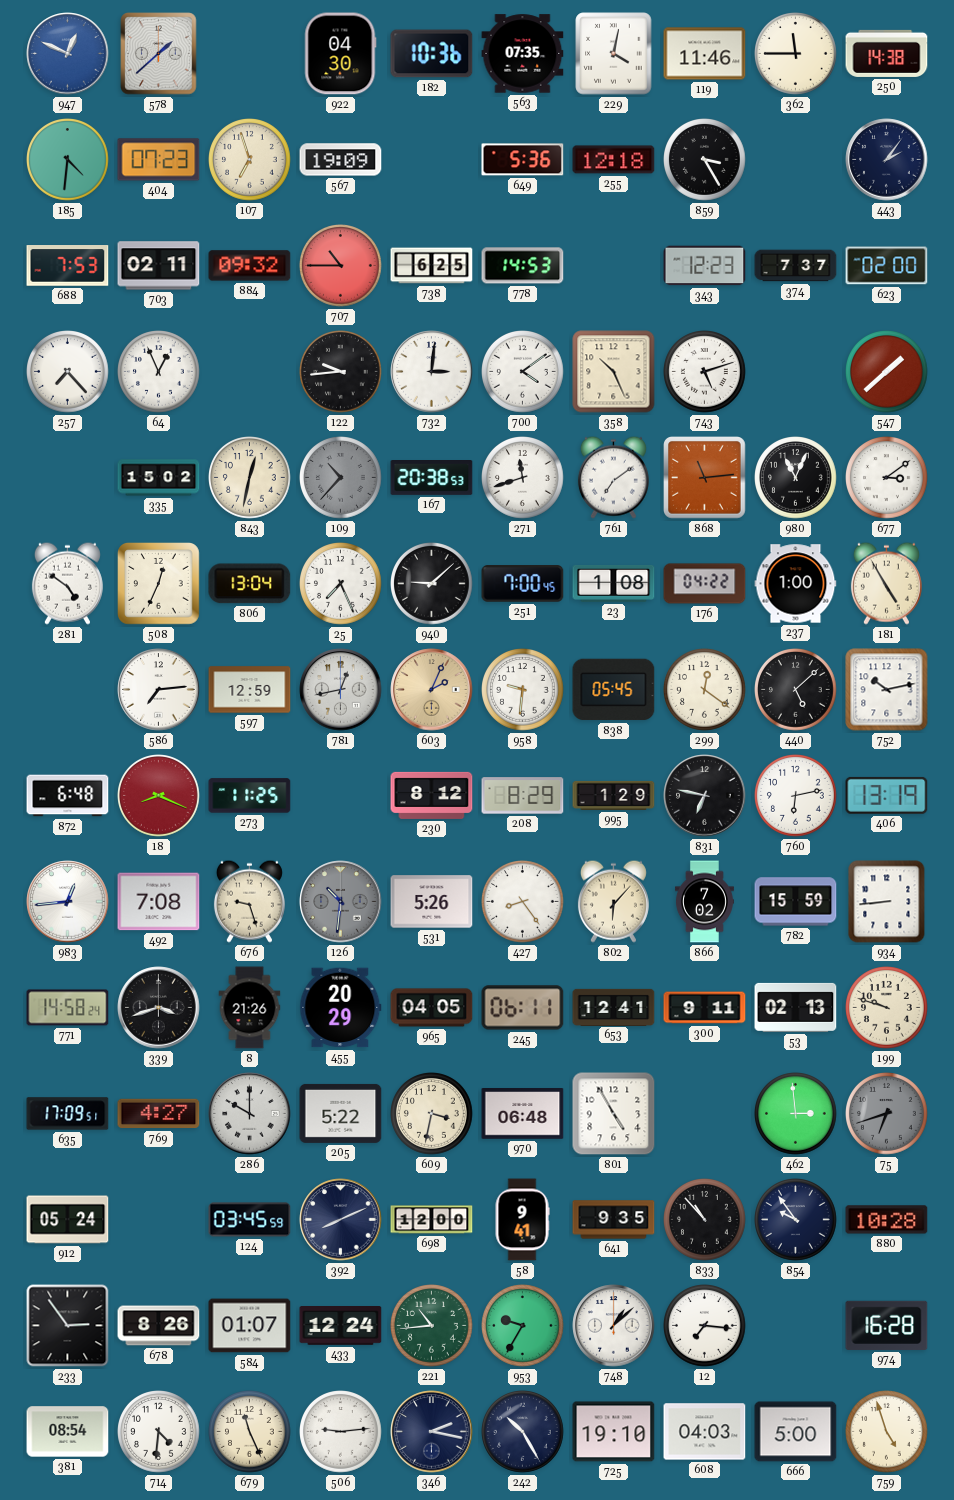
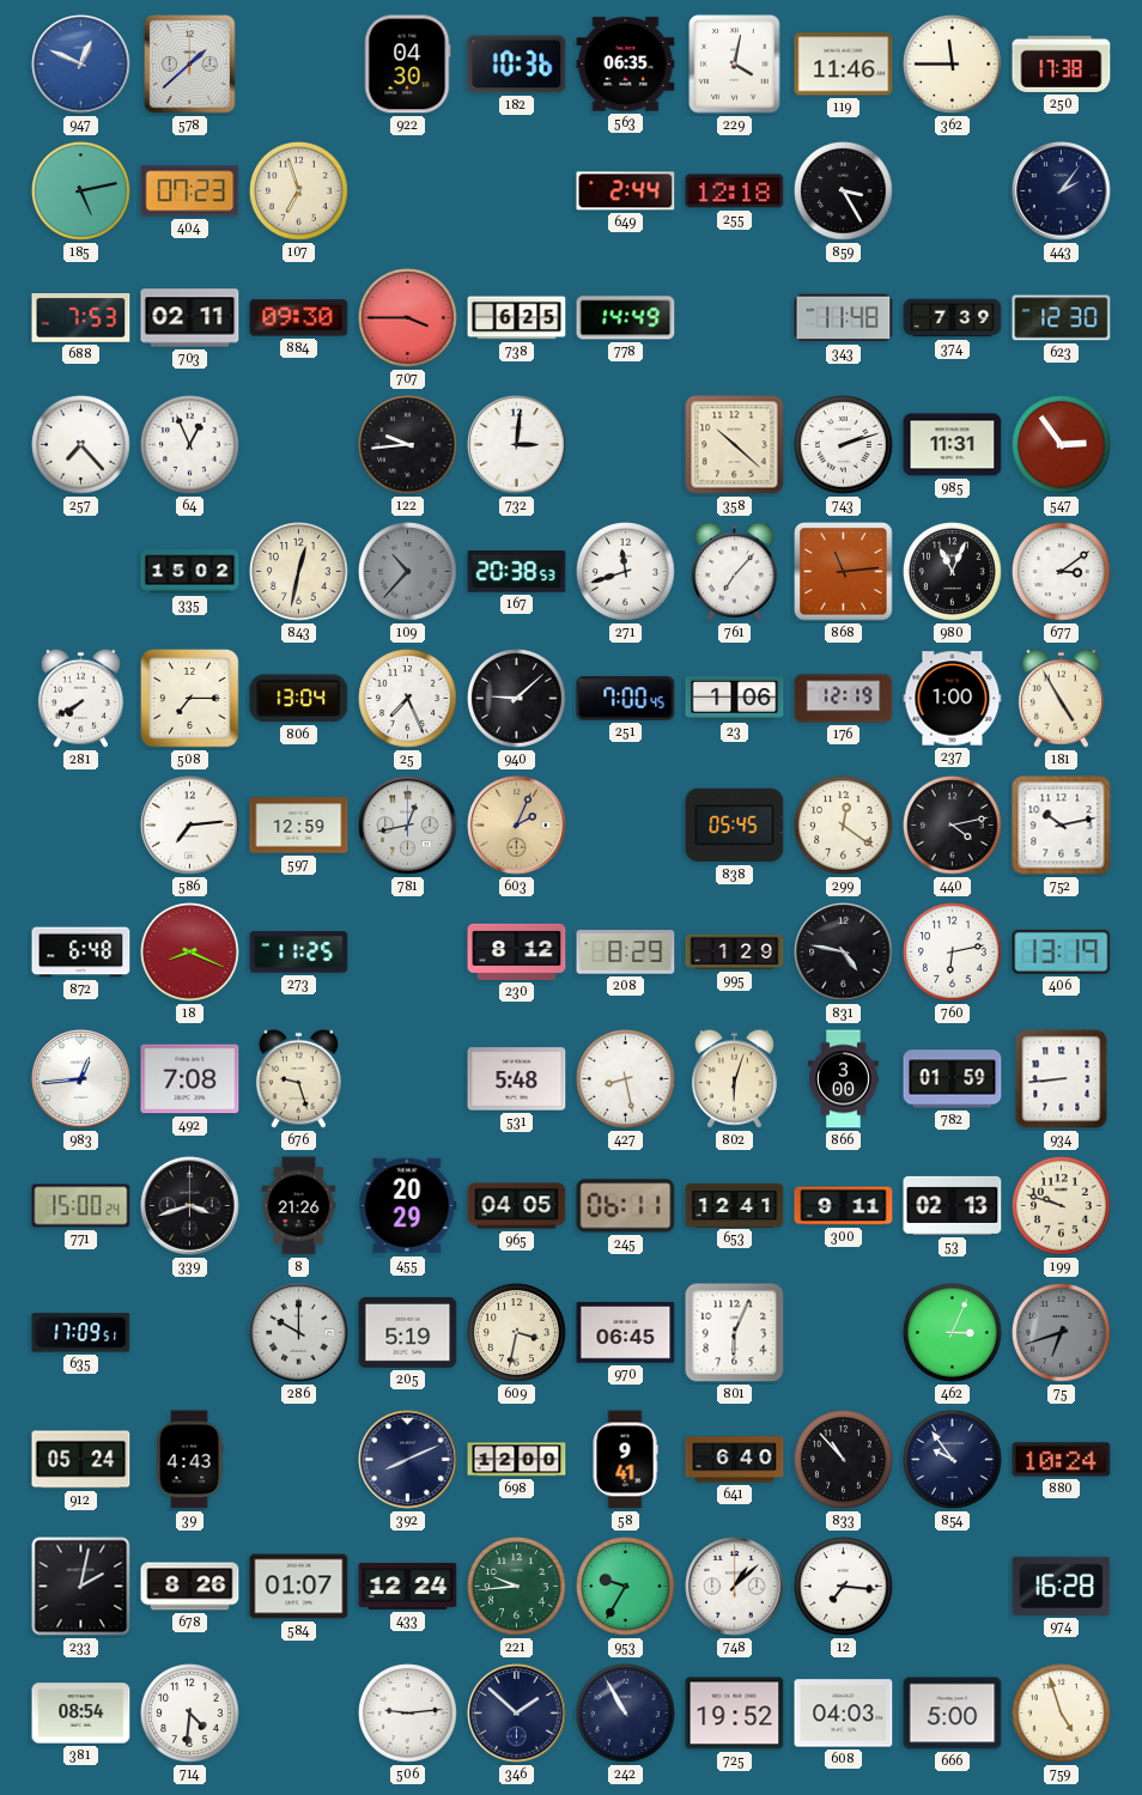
563: 07:35 -> 06:35
250: 14:38 -> 17:38
185: 4:31 -> 5:13
567: 19:09 -> none
649: 5:36 -> 2:44
884: 09:32 -> 09:30
707: 10:45 -> 3:45
778: 14:53 -> 14:49
343: 12:23 -> 11:48
374: 7:37 -> 7:39
623: 02:00 -> 12:30
700: 4:09 -> none
358: 10:26 -> 10:22
743: 5:12 -> 2:12
985: none -> 11:31
547: 1:38 -> 2:54
761: 7:09 -> 7:07
281: 4:51 -> 7:40
508: 12:34 -> 7:15
23: 1:08 -> 1:06
176: 04:22 -> 12:19
958: 9:31 -> none
440: 5:08 -> 4:13
831: 6:47 -> 4:47
126: 10:31 -> none
531: 5:26 -> 5:48
427: 8:24 -> 8:28
802: 6:07 -> 6:03
866: 7:02 -> 3:00
782: 15:59 -> 01:59
771: 14:58 -> 15:00
769: 4:27 -> none
205: 5:22 -> 5:19
970: 06:48 -> 06:45
801: 4:55 -> 6:04
462: 2:59 -> 3:04
39: none -> 4:43
124: 03:45 -> none
641: 9:35 -> 6:40
880: 10:28 -> 10:24
233: 2:54 -> 2:02
221: 10:44 -> 9:44
679: 11:26 -> none
346: 2:17 -> 1:52
242: 10:25 -> 10:55
725: 19:10 -> 19:52
